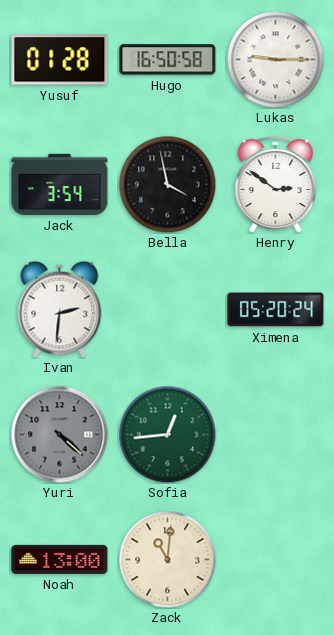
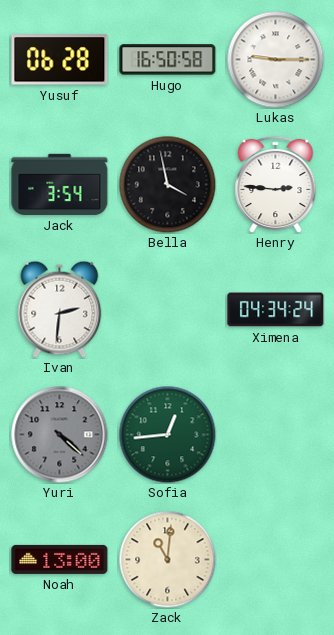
Yusuf: 01:28 -> 06:28
Henry: 2:51 -> 2:46
Ximena: 05:20 -> 04:34
